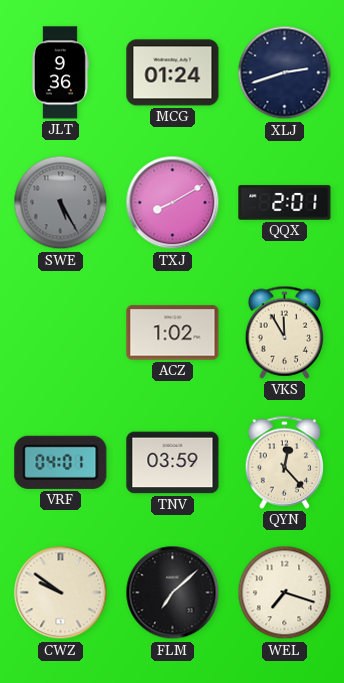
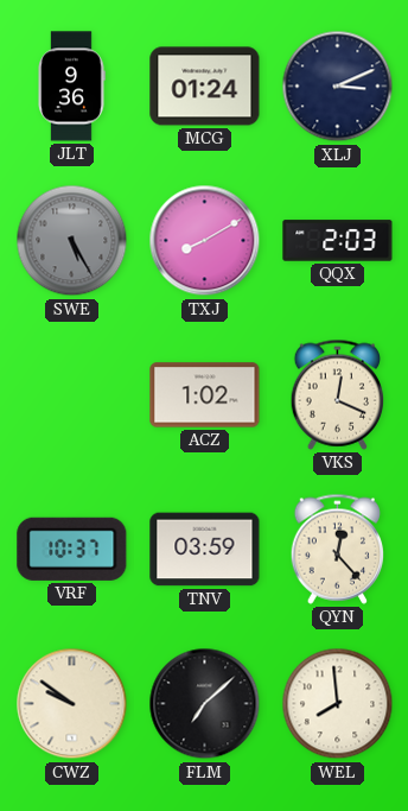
XLJ: 2:42 -> 3:11
QQX: 2:01 -> 2:03
VKS: 11:55 -> 12:19
VRF: 04:01 -> 10:37
WEL: 7:18 -> 7:59
